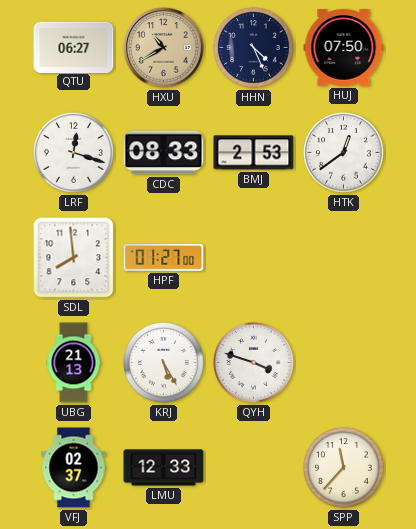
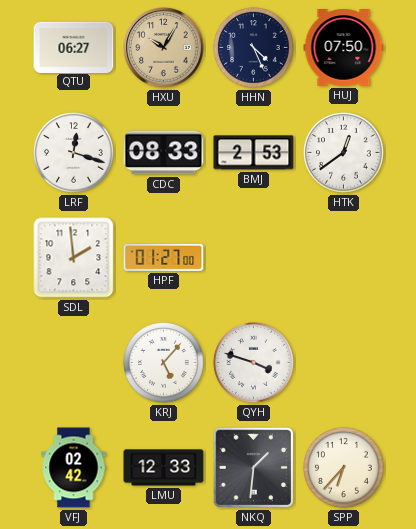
HXU: 10:40 -> 10:05
SDL: 7:59 -> 1:59
UBG: 21:13 -> none
KRJ: 5:25 -> 5:07
VFJ: 02:37 -> 02:42
NKQ: none -> 1:31
SPP: 11:37 -> 6:37
